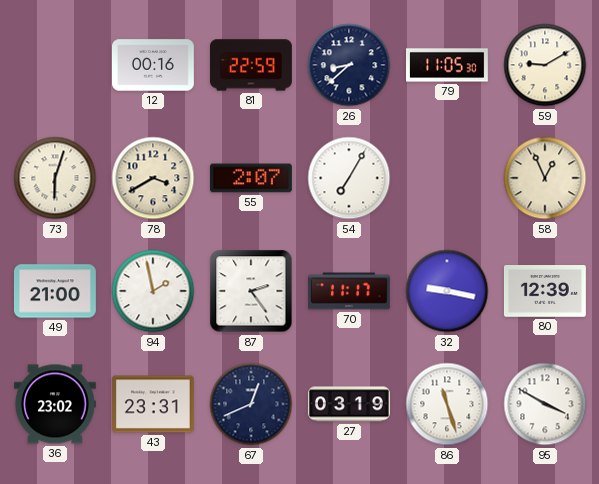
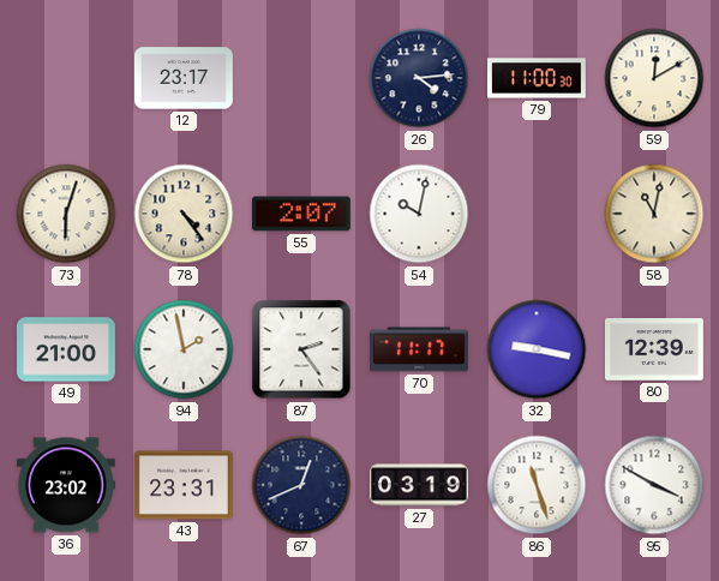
12: 00:16 -> 23:17
81: 22:59 -> none
26: 8:38 -> 4:14
79: 11:05 -> 11:00
59: 9:10 -> 12:10
78: 3:40 -> 4:24
54: 7:05 -> 10:02
58: 12:56 -> 11:02
